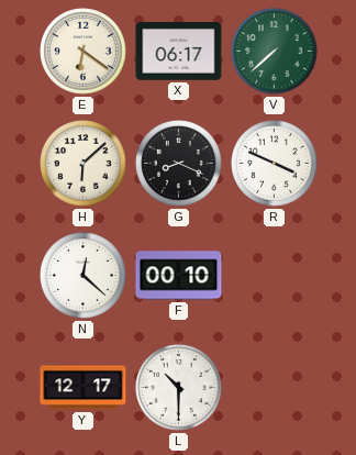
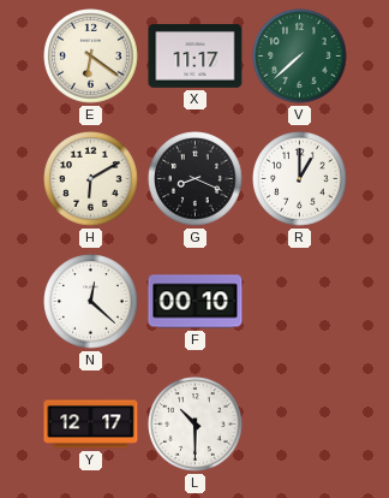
X: 06:17 -> 11:17
H: 6:08 -> 6:10
R: 3:49 -> 1:00
